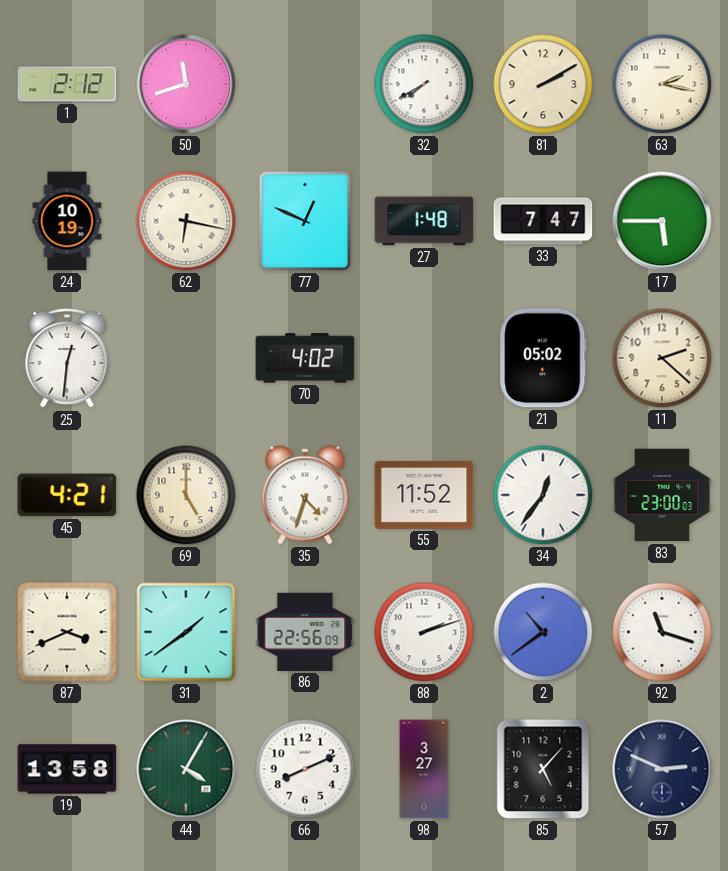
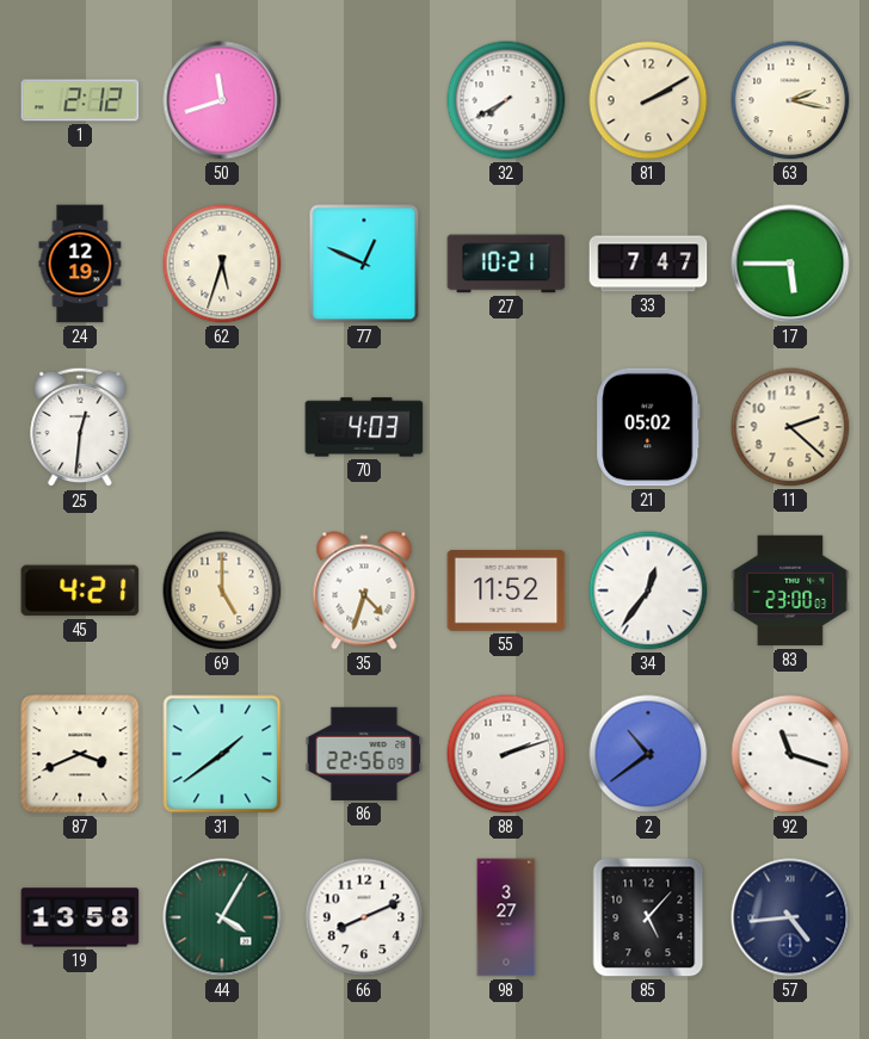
24: 10:19 -> 12:19
62: 6:17 -> 5:33
27: 1:48 -> 10:21
70: 4:02 -> 4:03
57: 2:49 -> 4:44
